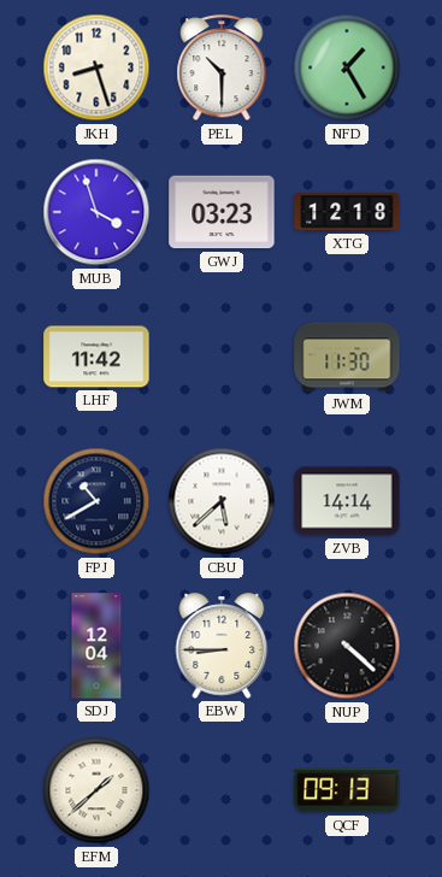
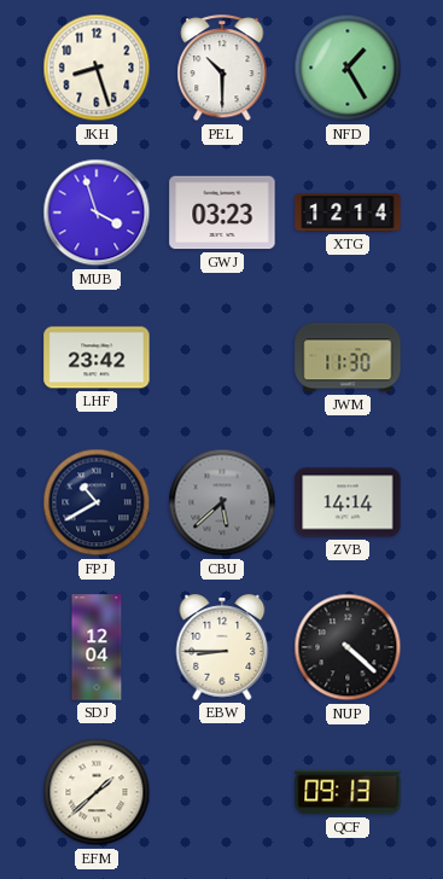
XTG: 12:18 -> 12:14
LHF: 11:42 -> 23:42
CBU dial: white -> grey
